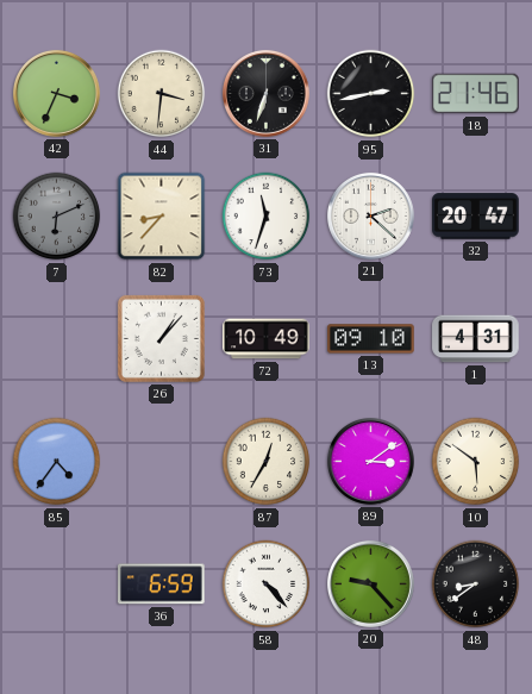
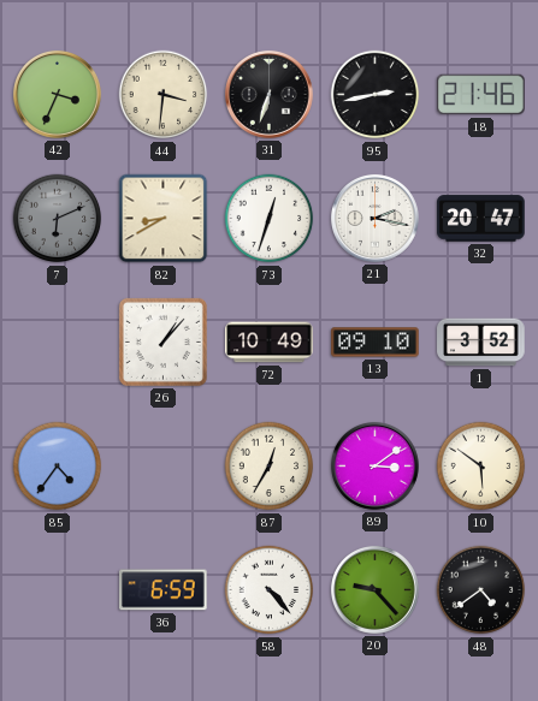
82: 8:37 -> 8:40
73: 11:33 -> 12:33
21: 2:22 -> 2:17
1: 4:31 -> 3:52
48: 8:39 -> 4:39
